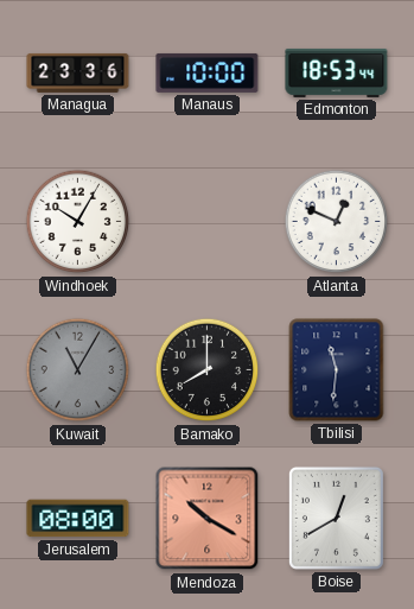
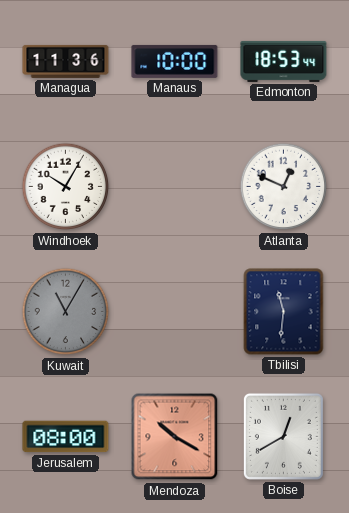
Managua: 23:36 -> 11:36
Bamako: 8:00 -> none
